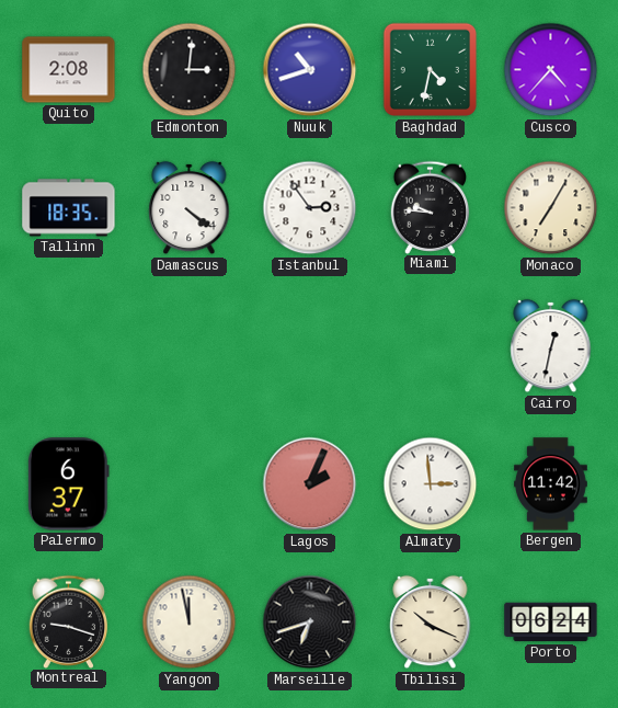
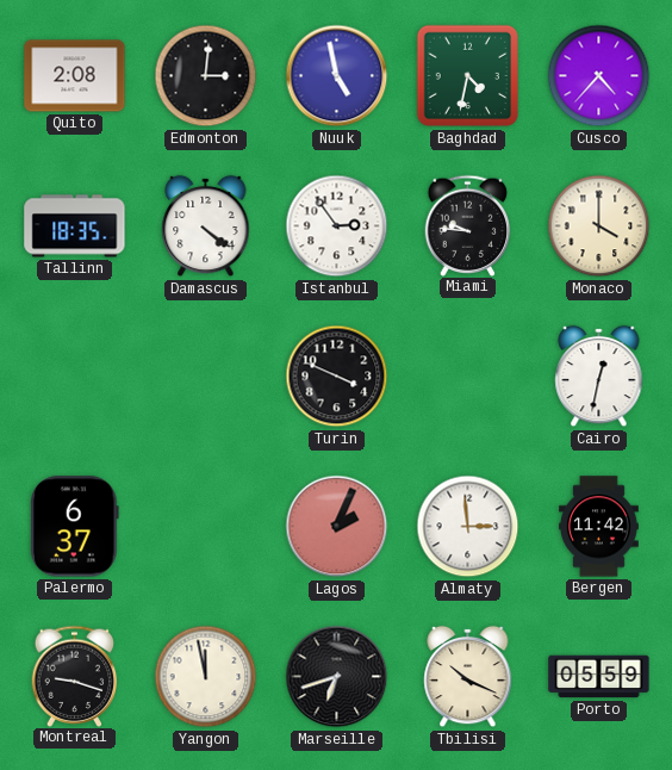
Nuuk: 10:42 -> 4:58
Monaco: 7:05 -> 4:00
Turin: none -> 3:49
Porto: 06:24 -> 05:59
